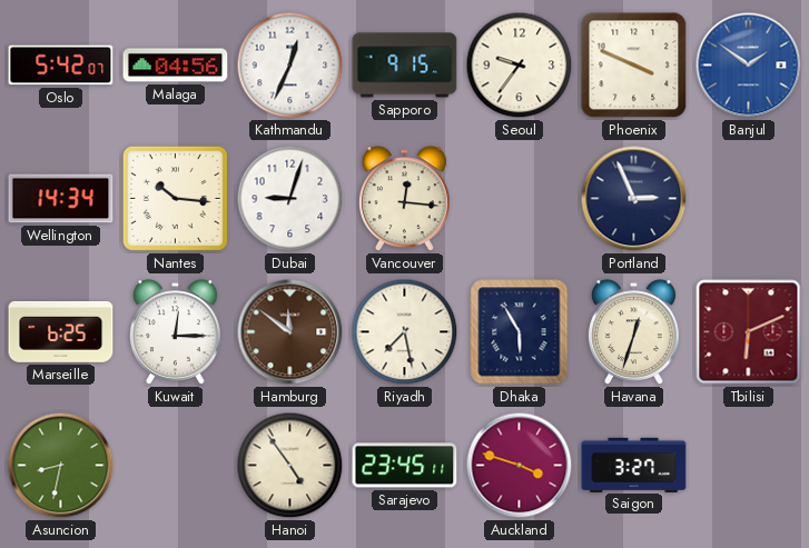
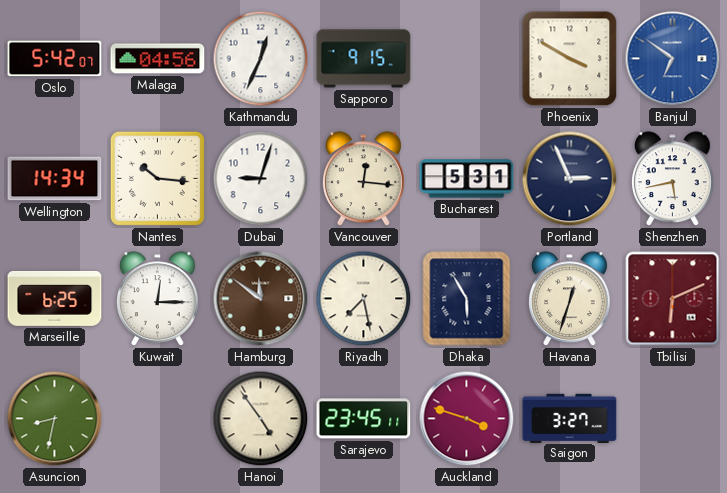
Seoul: 9:36 -> none
Phoenix: 3:49 -> 3:50
Banjul: 1:51 -> 6:51
Bucharest: none -> 5:31
Shenzhen: none -> 5:43
